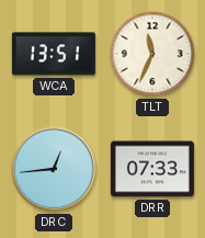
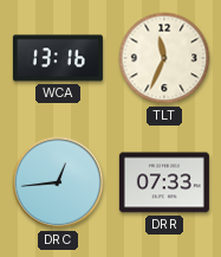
WCA: 13:51 -> 13:16
